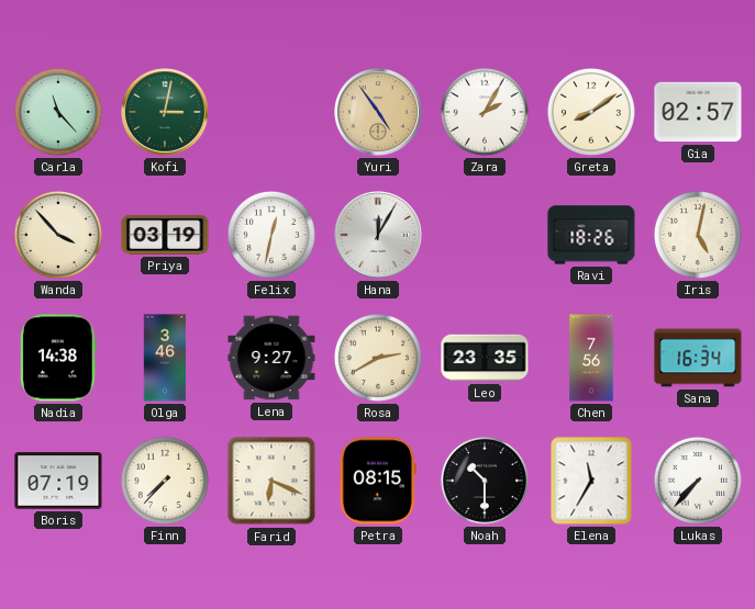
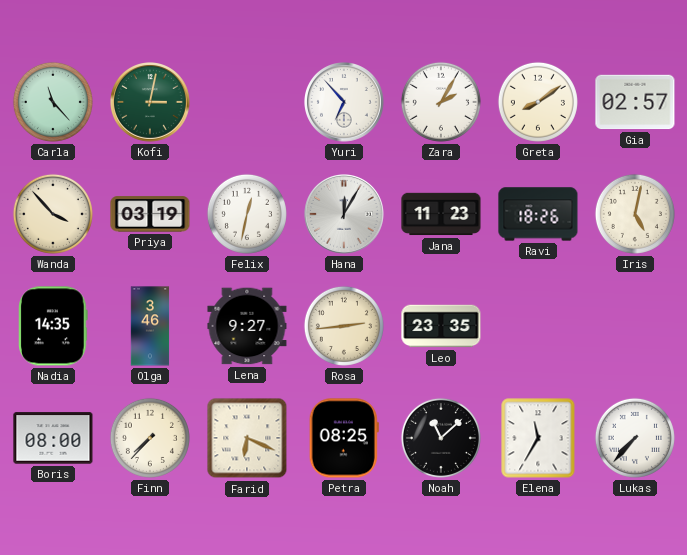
Yuri: 4:54 -> 6:53
Yuri dial: champagne -> white
Jana: none -> 11:23
Nadia: 14:38 -> 14:35
Rosa: 2:40 -> 2:44
Chen: 7:56 -> none
Sana: 16:34 -> none
Boris: 07:19 -> 08:00
Petra: 08:15 -> 08:25
Noah: 10:30 -> 11:08
